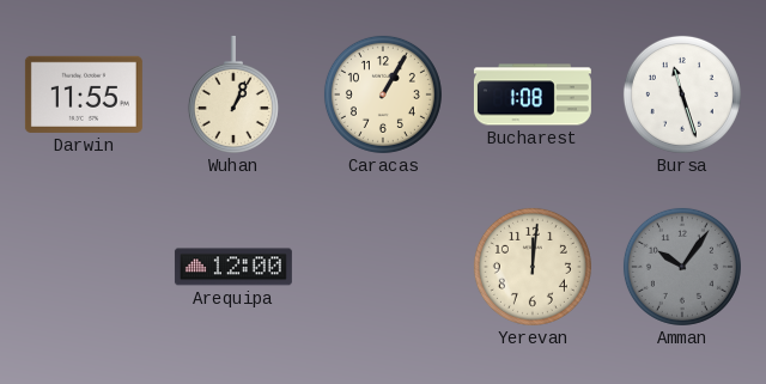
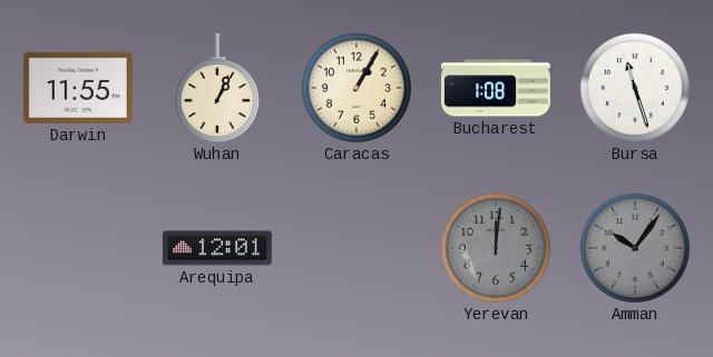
Arequipa: 12:00 -> 12:01
Yerevan dial: cream -> grey
